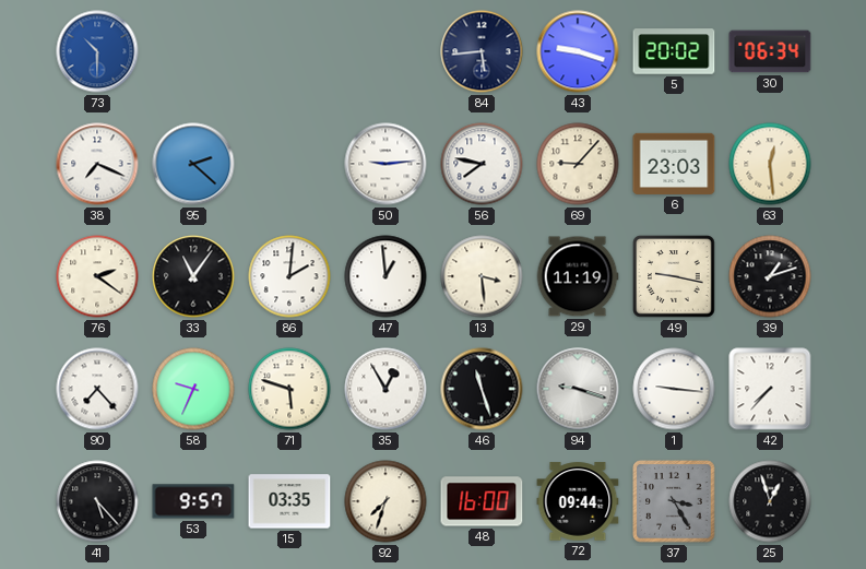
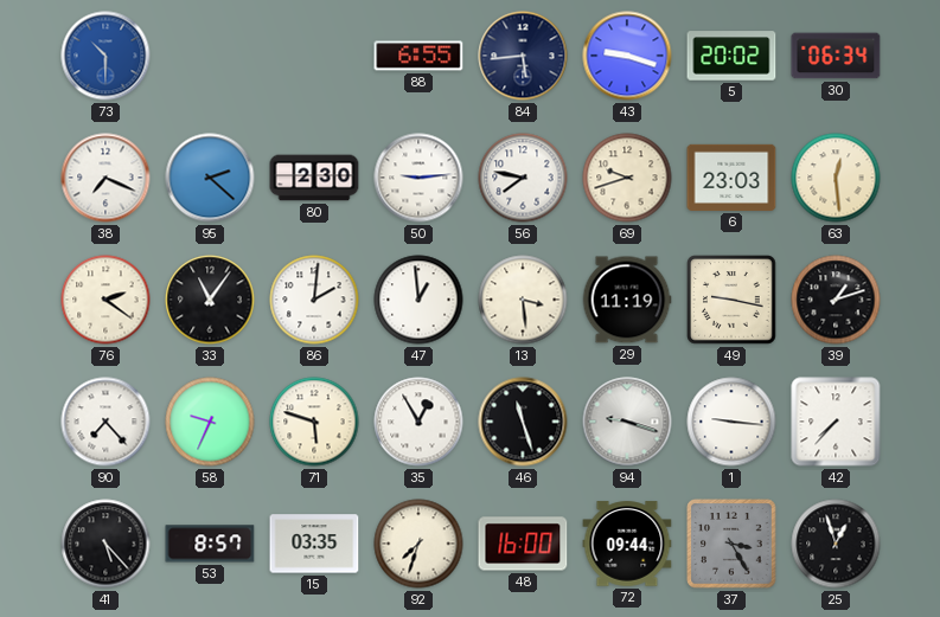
88: none -> 6:55
80: none -> 2:30
69: 9:07 -> 9:42
53: 9:57 -> 8:57
